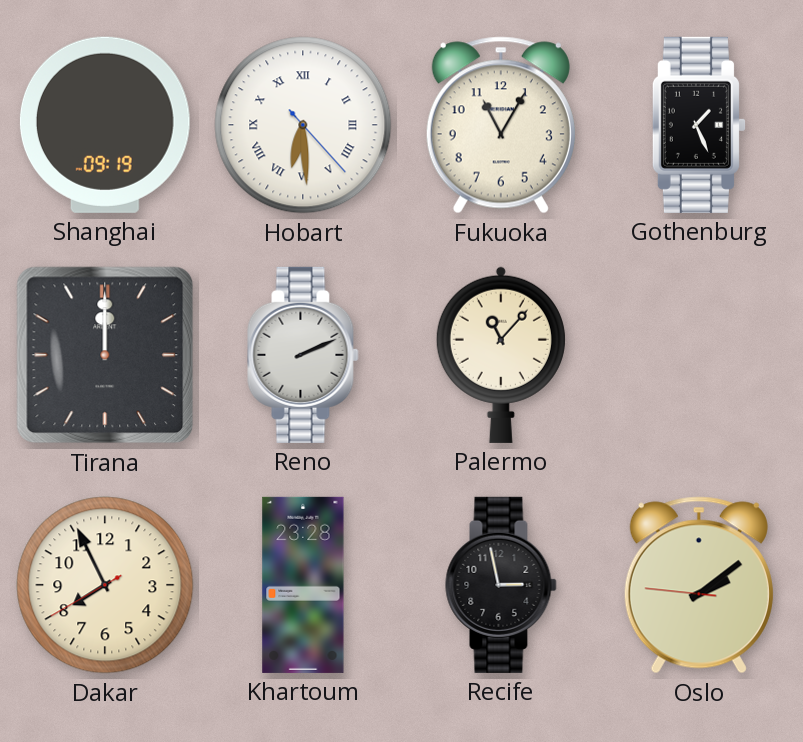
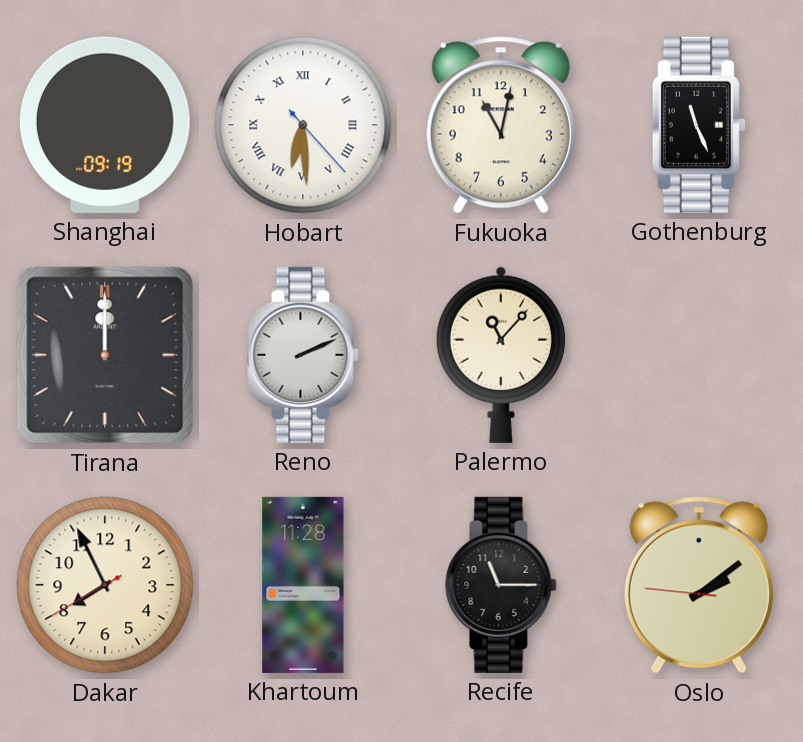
Fukuoka: 11:05 -> 11:02
Gothenburg: 1:26 -> 11:26
Khartoum: 23:28 -> 11:28
Recife: 2:58 -> 11:15
